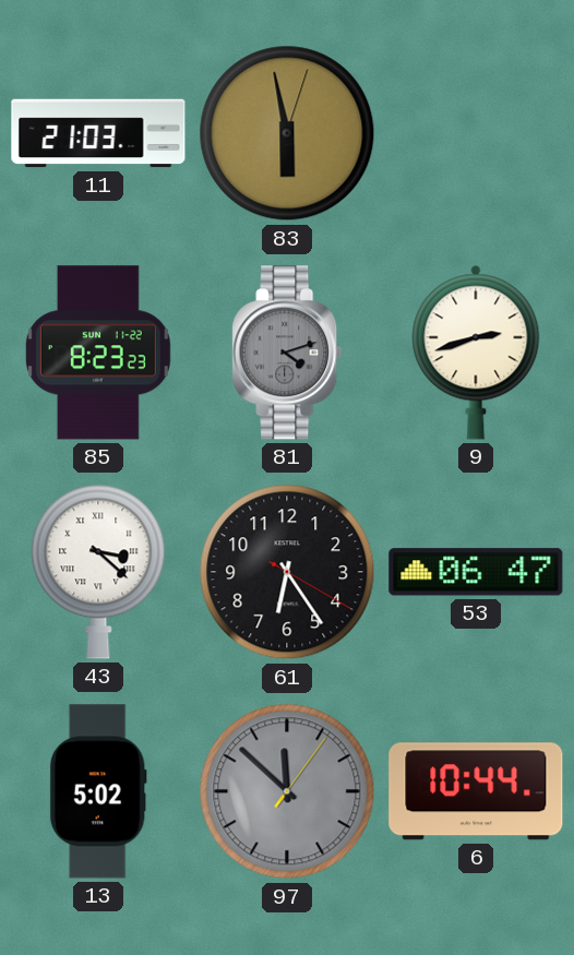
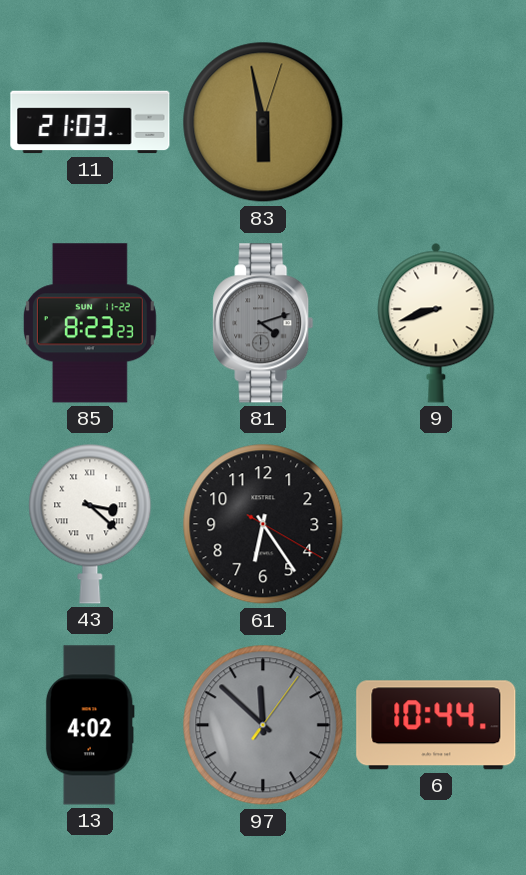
9: 2:42 -> 8:42
53: 06:47 -> none
13: 5:02 -> 4:02
